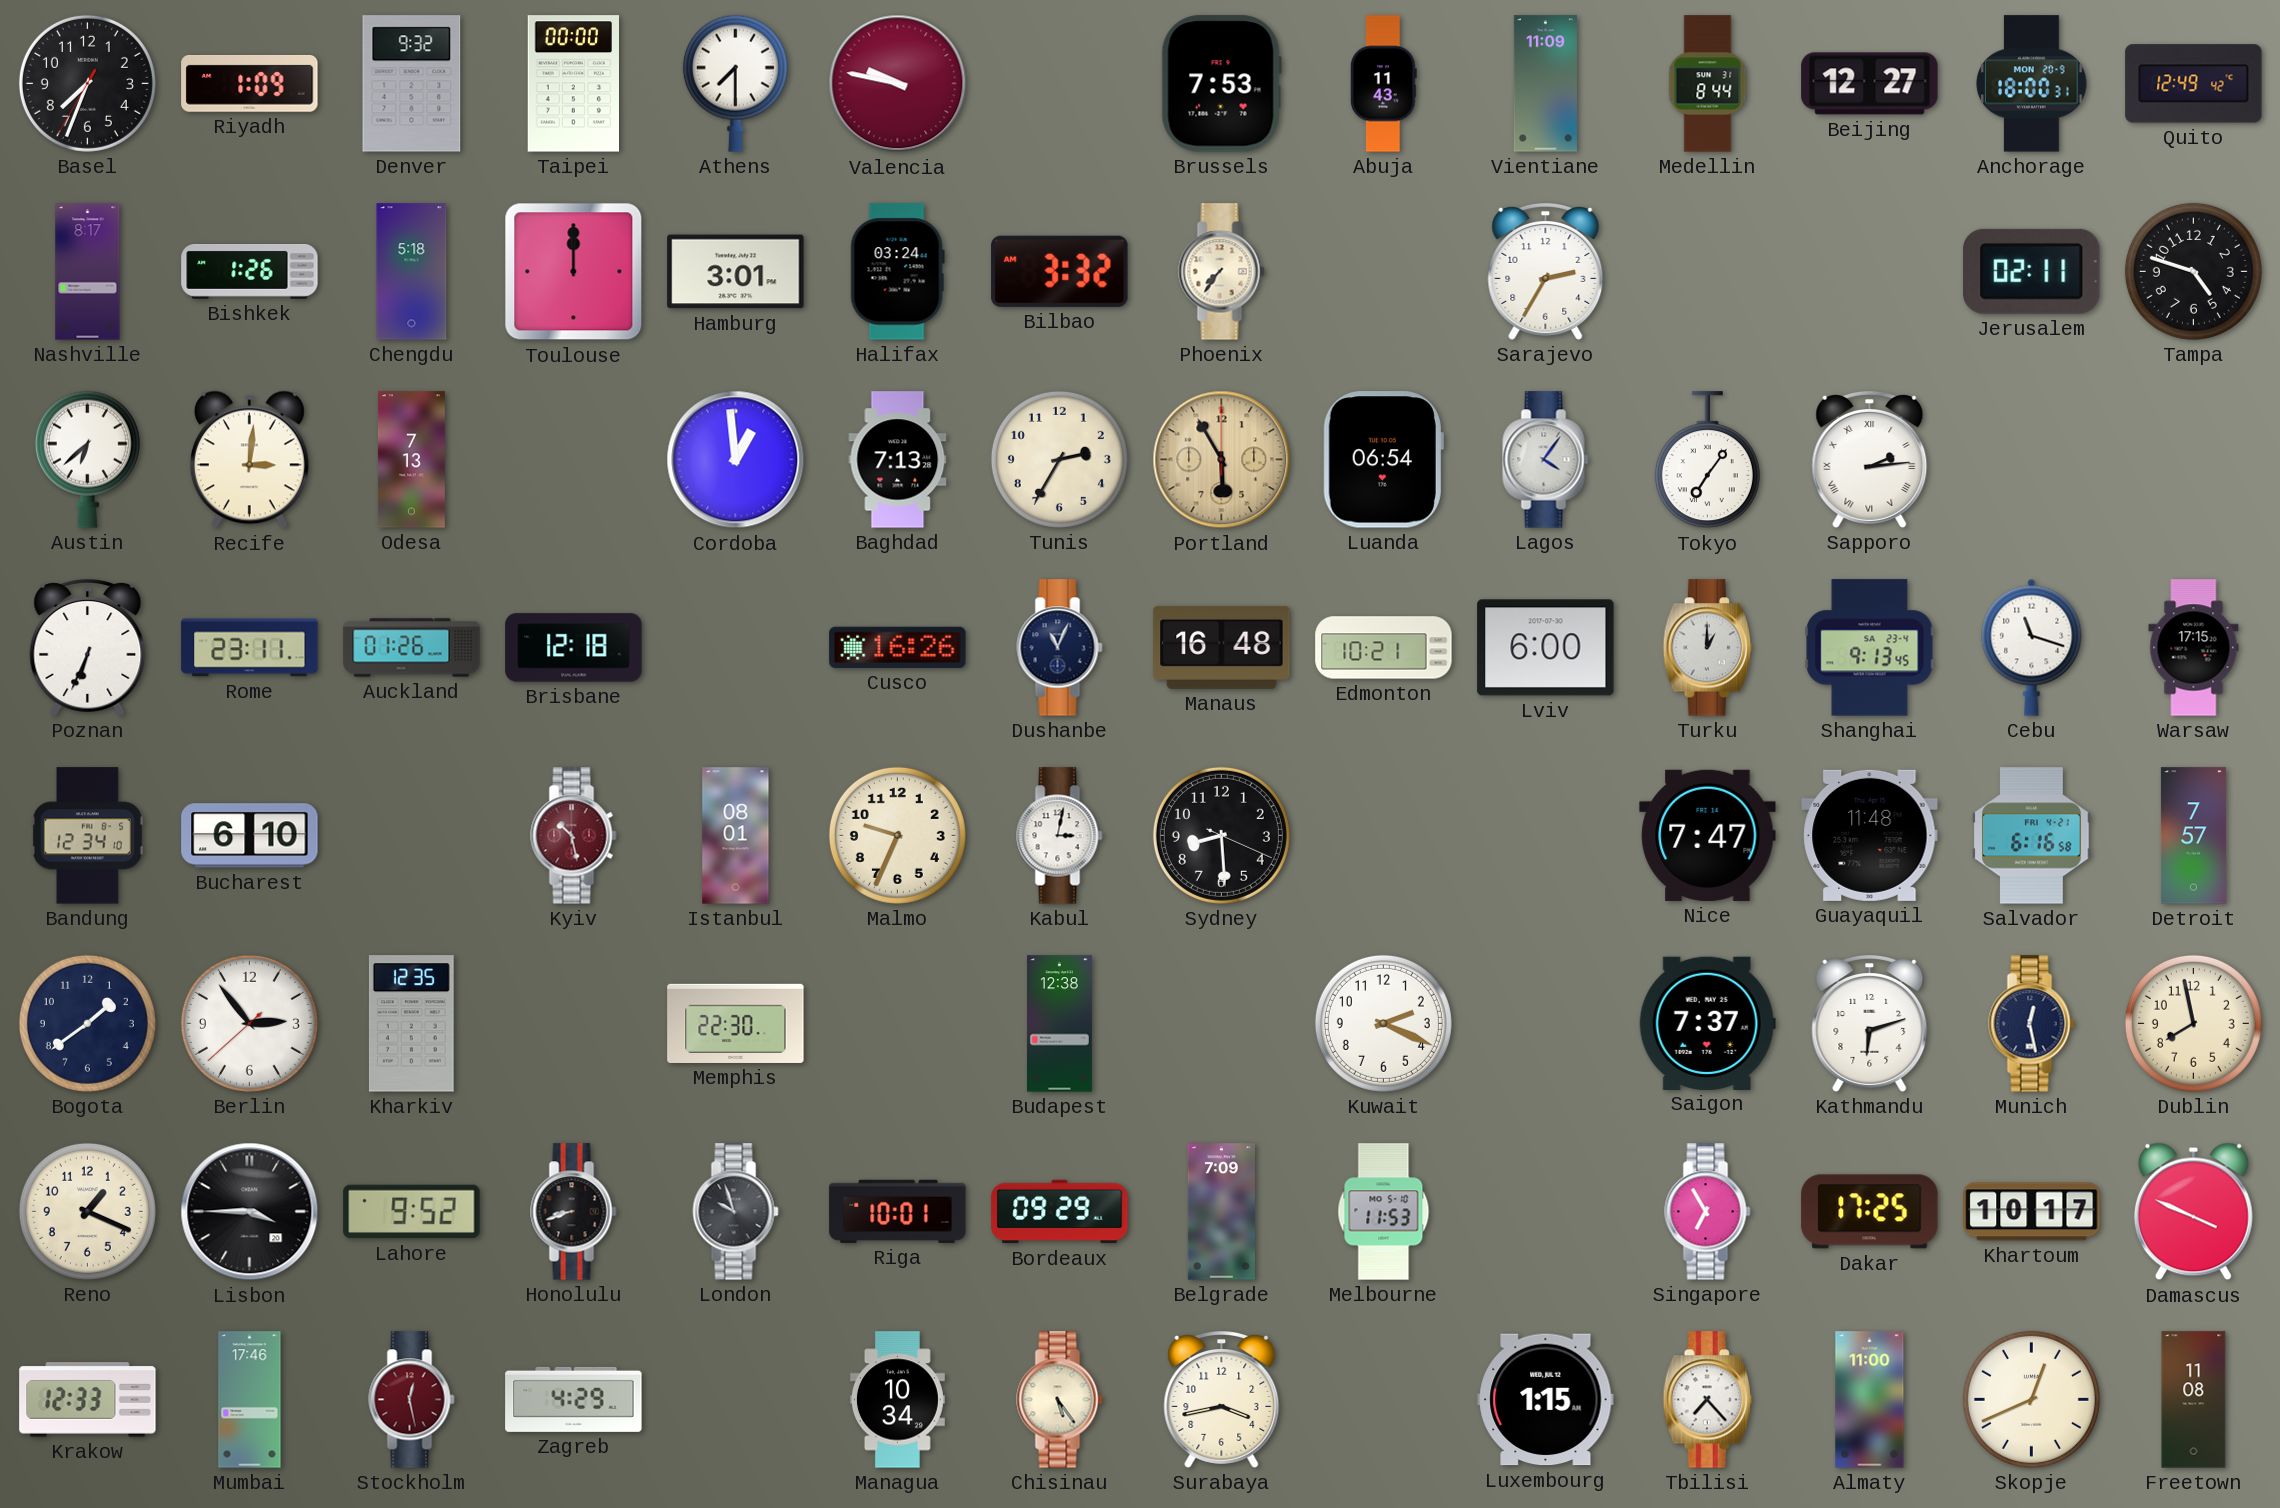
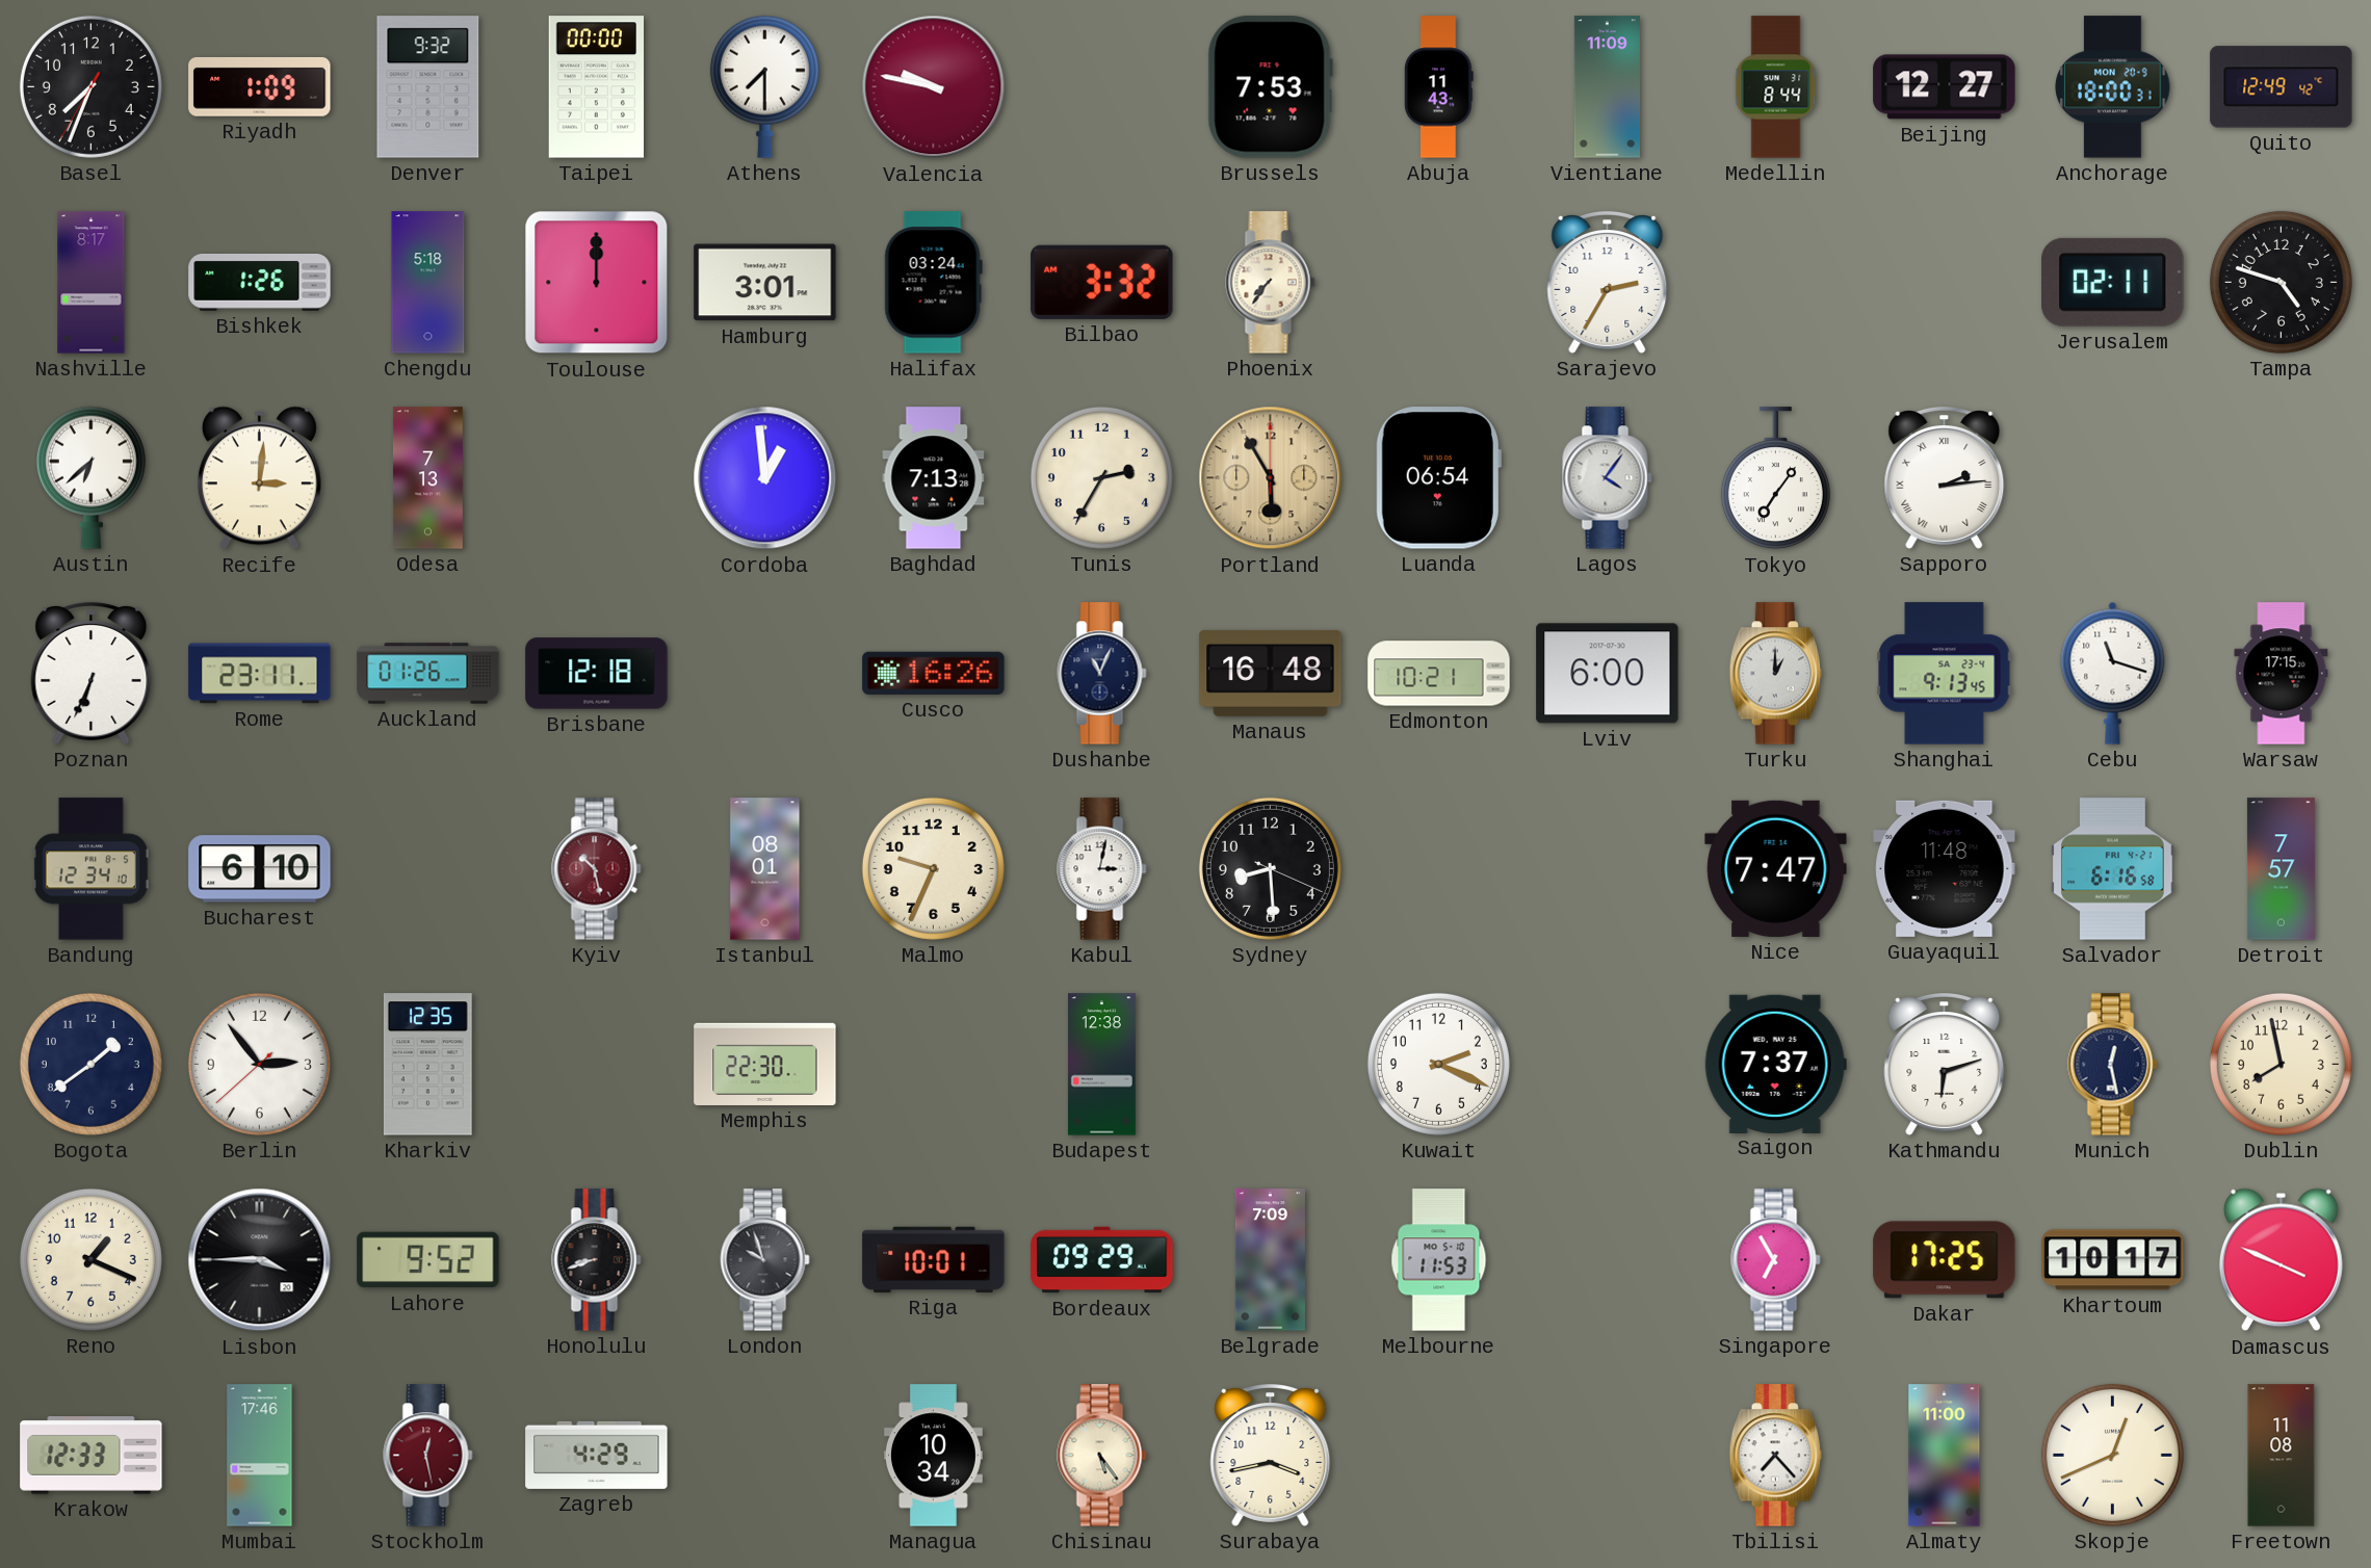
Luxembourg: 1:15 -> none
